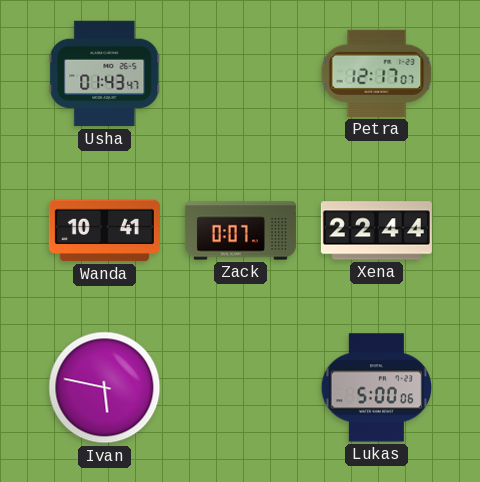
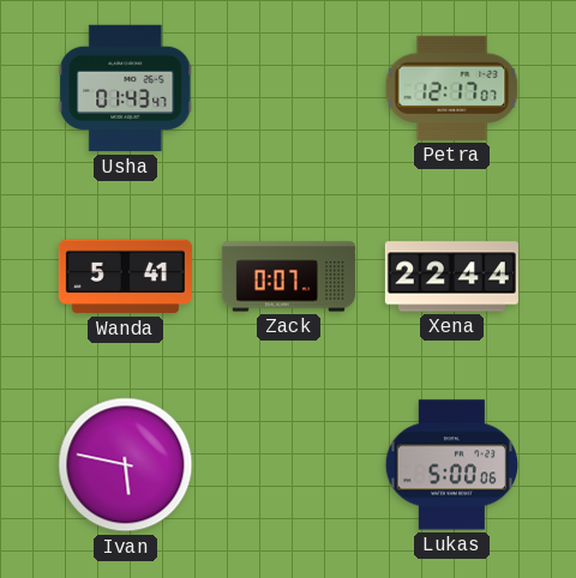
Wanda: 10:41 -> 5:41
